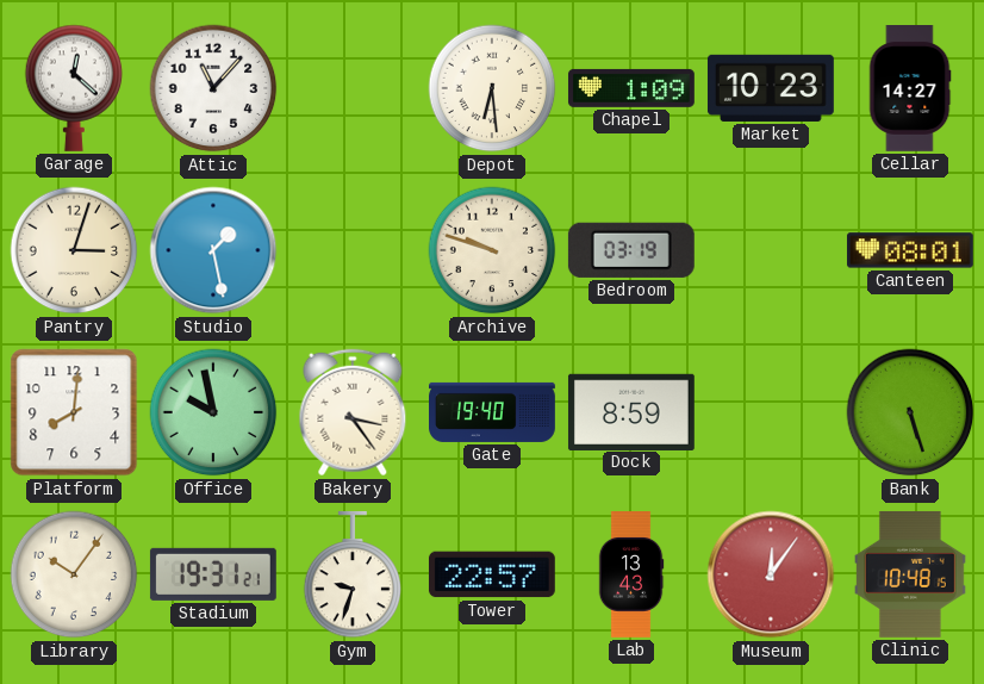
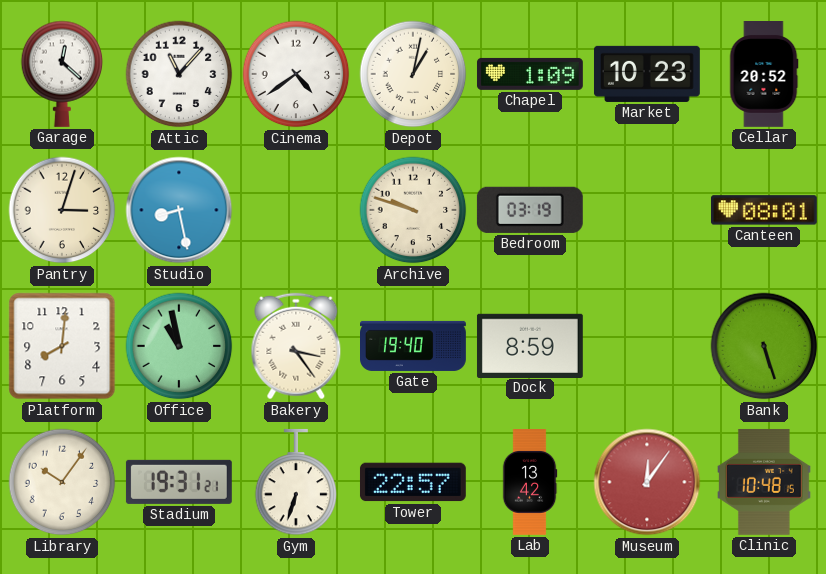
Cinema: none -> 4:39
Depot: 6:29 -> 1:02
Cellar: 14:27 -> 20:52
Studio: 1:28 -> 8:28
Office: 9:58 -> 10:58
Gym: 9:33 -> 6:33
Lab: 13:43 -> 13:42
